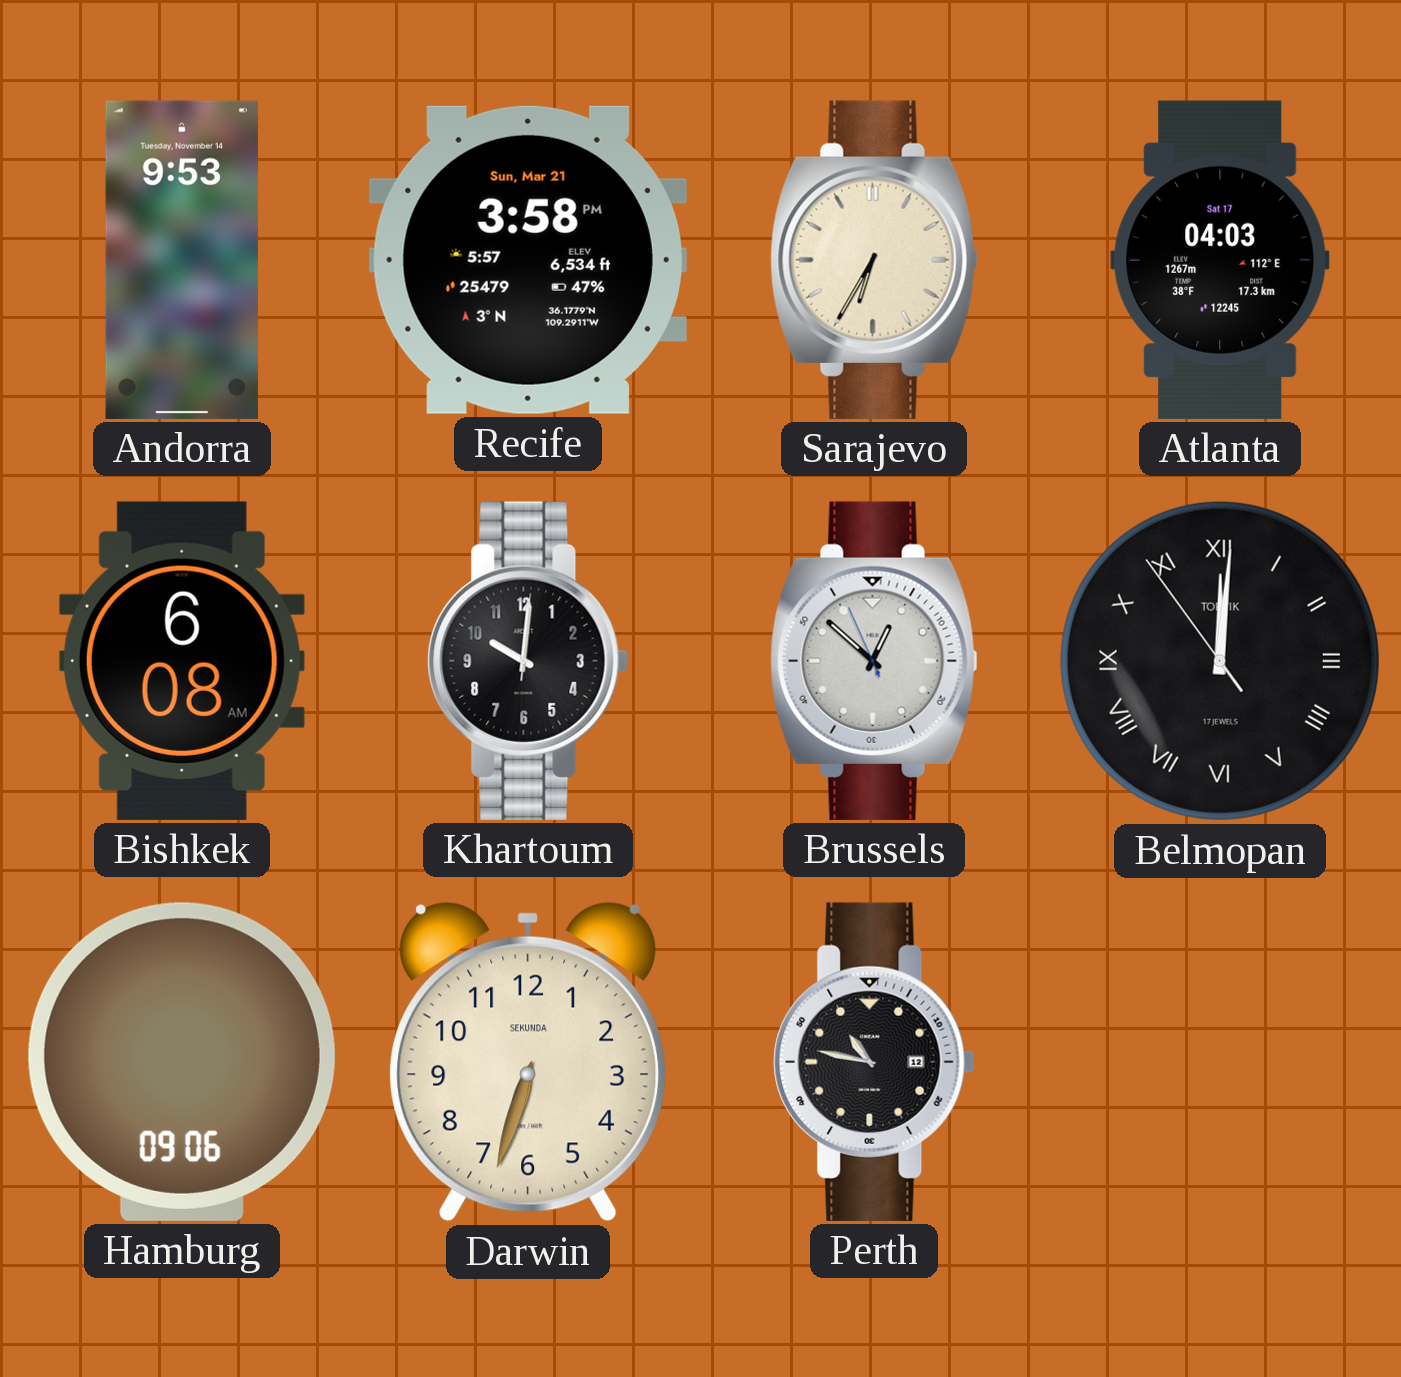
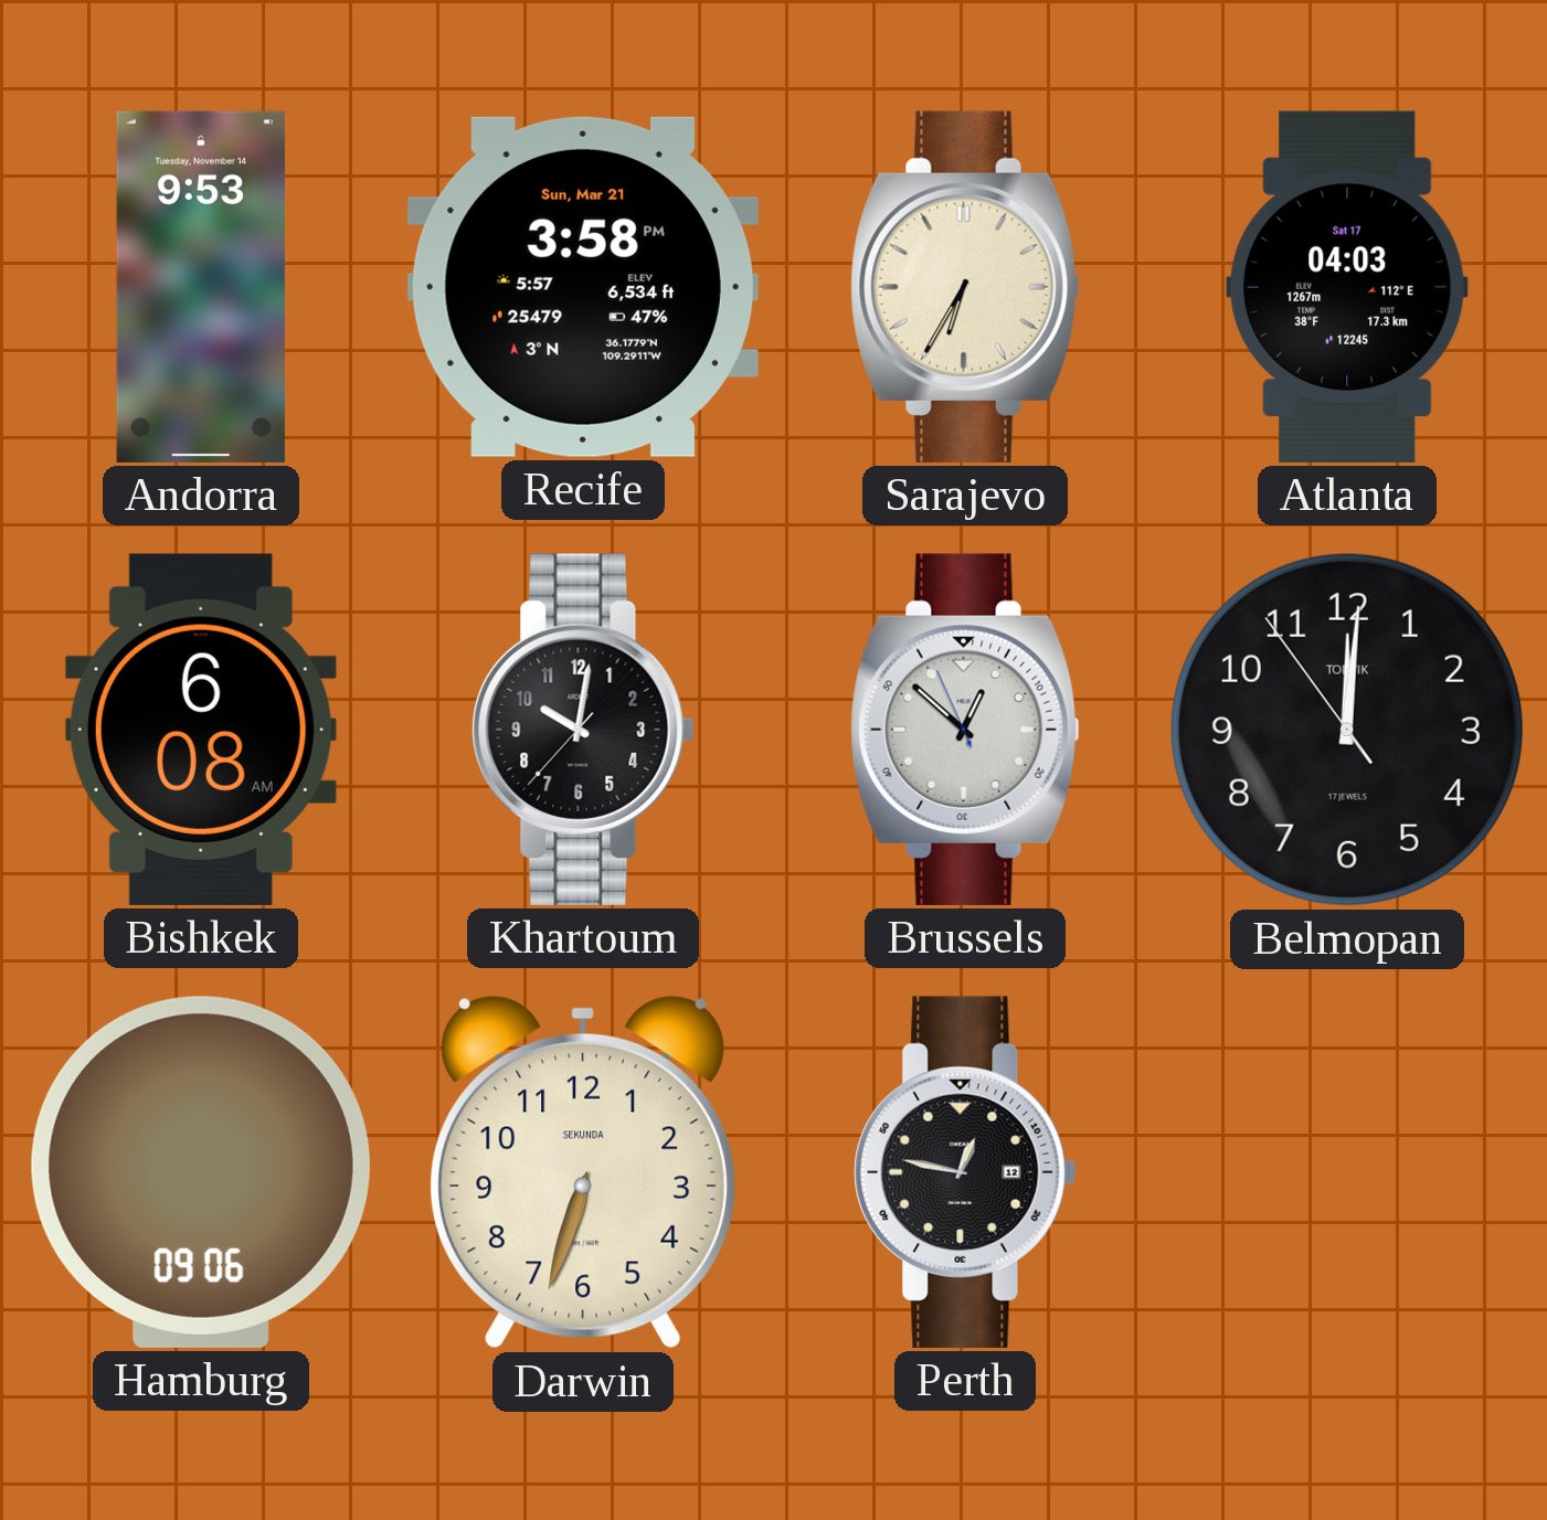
Khartoum: 10:01:01 -> 10:01:37
Belmopan numerals: Roman -> Arabic
Perth: 10:47 -> 12:47
